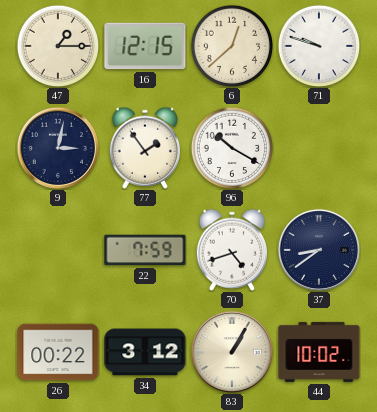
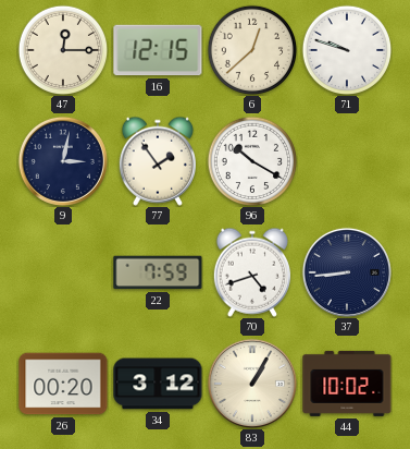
47: 1:15 -> 12:15
37: 8:39 -> 8:44
26: 00:22 -> 00:20
